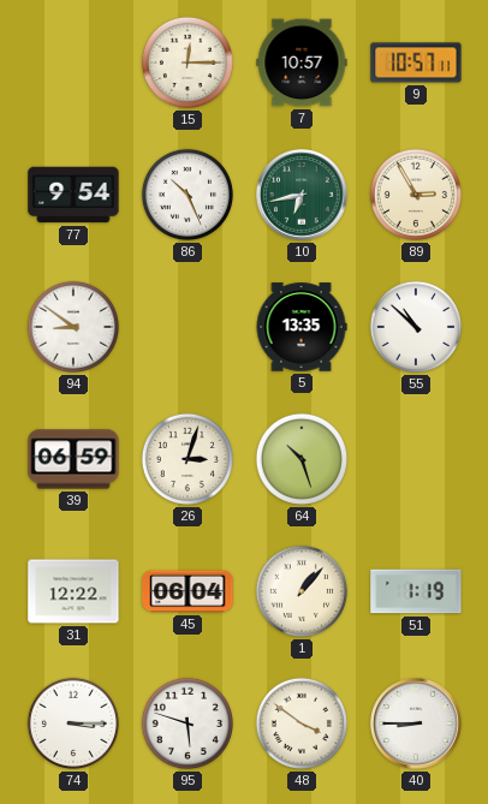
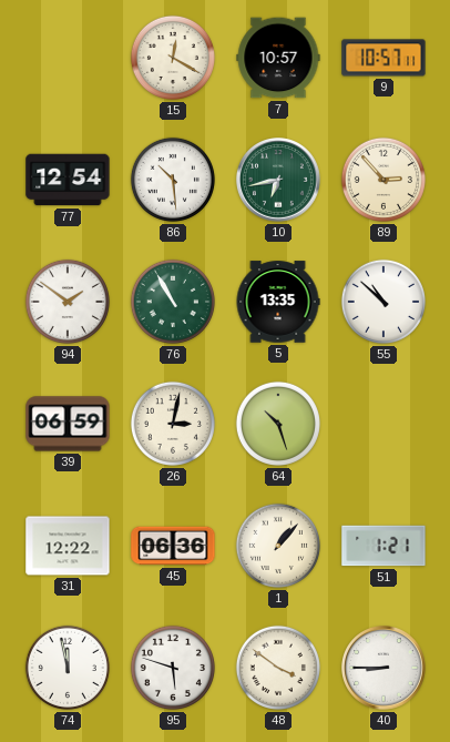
15: 12:15 -> 12:20
77: 9:54 -> 12:54
86: 10:26 -> 10:29
89: 2:55 -> 2:53
94: 8:51 -> 1:51
76: none -> 10:55
26: 3:03 -> 3:02
45: 06:04 -> 06:36
51: 1:19 -> 1:21
74: 3:15 -> 11:58
